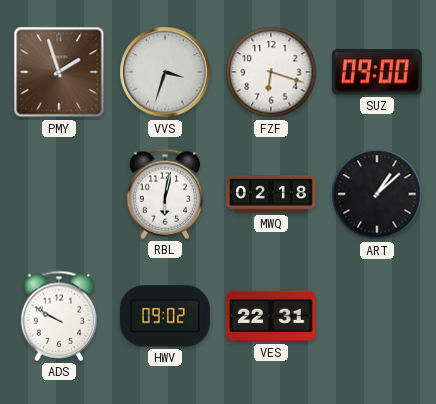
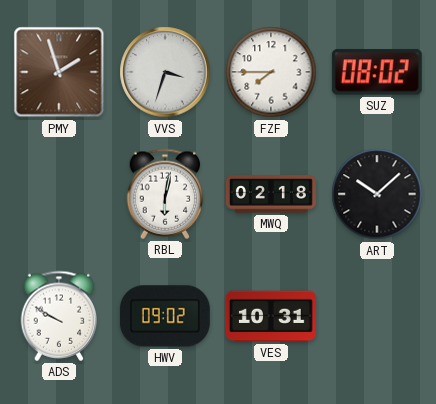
FZF: 6:18 -> 7:45
SUZ: 09:00 -> 08:02
ART: 1:08 -> 10:08
VES: 22:31 -> 10:31
